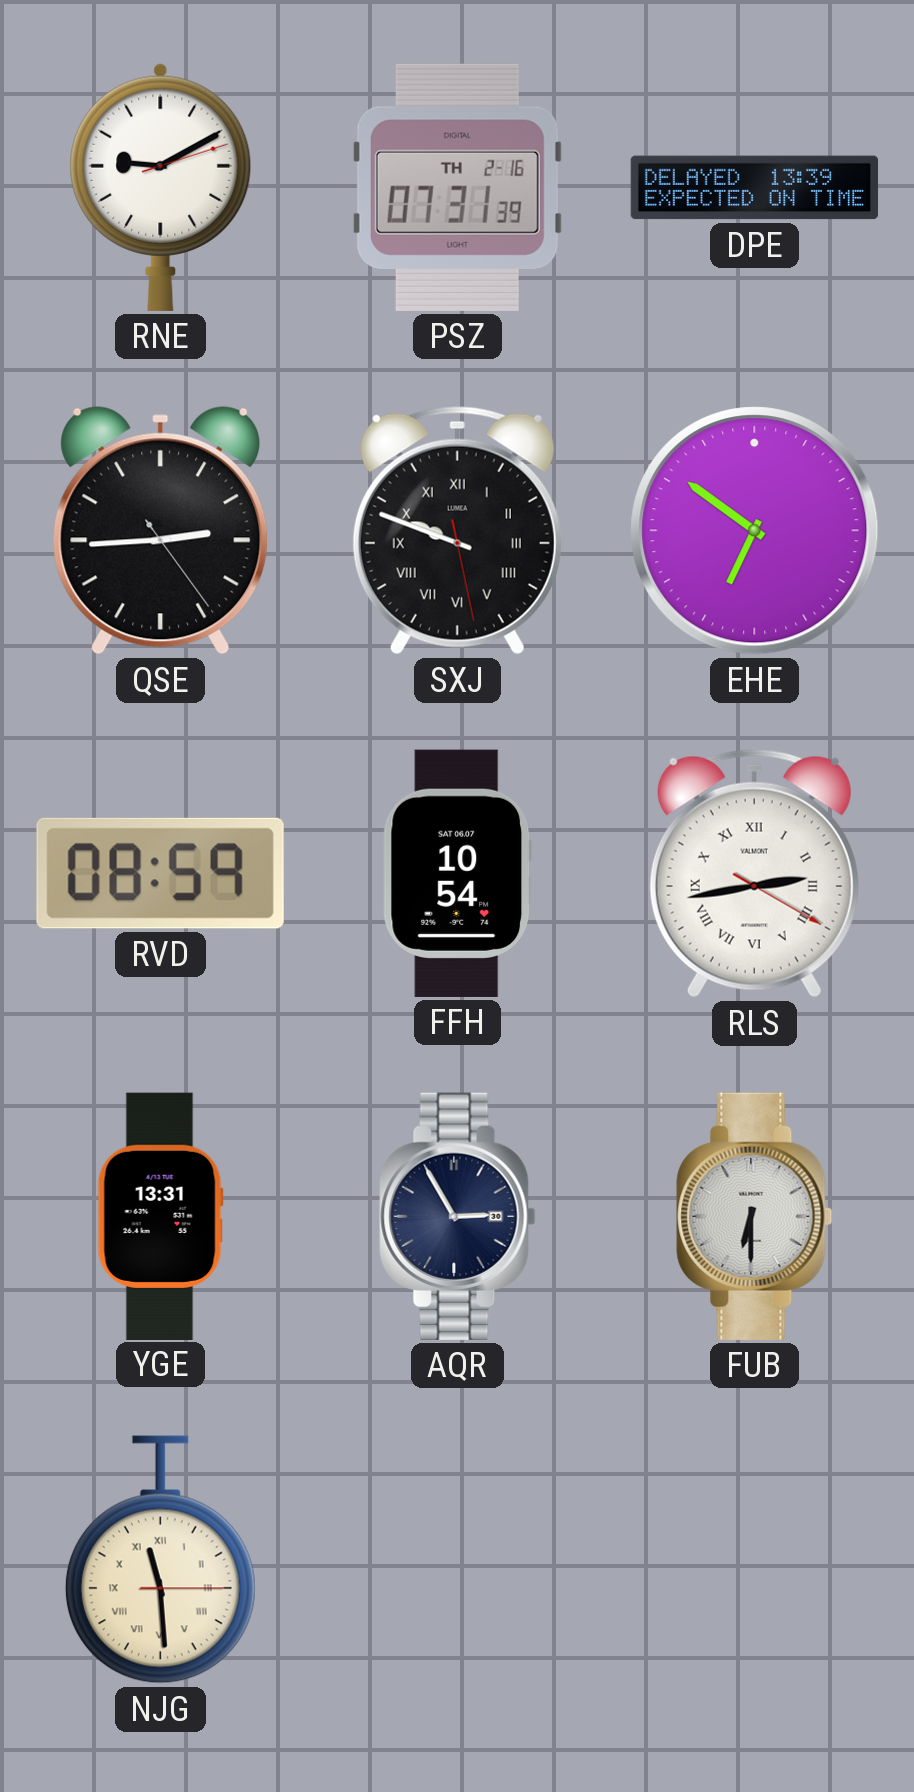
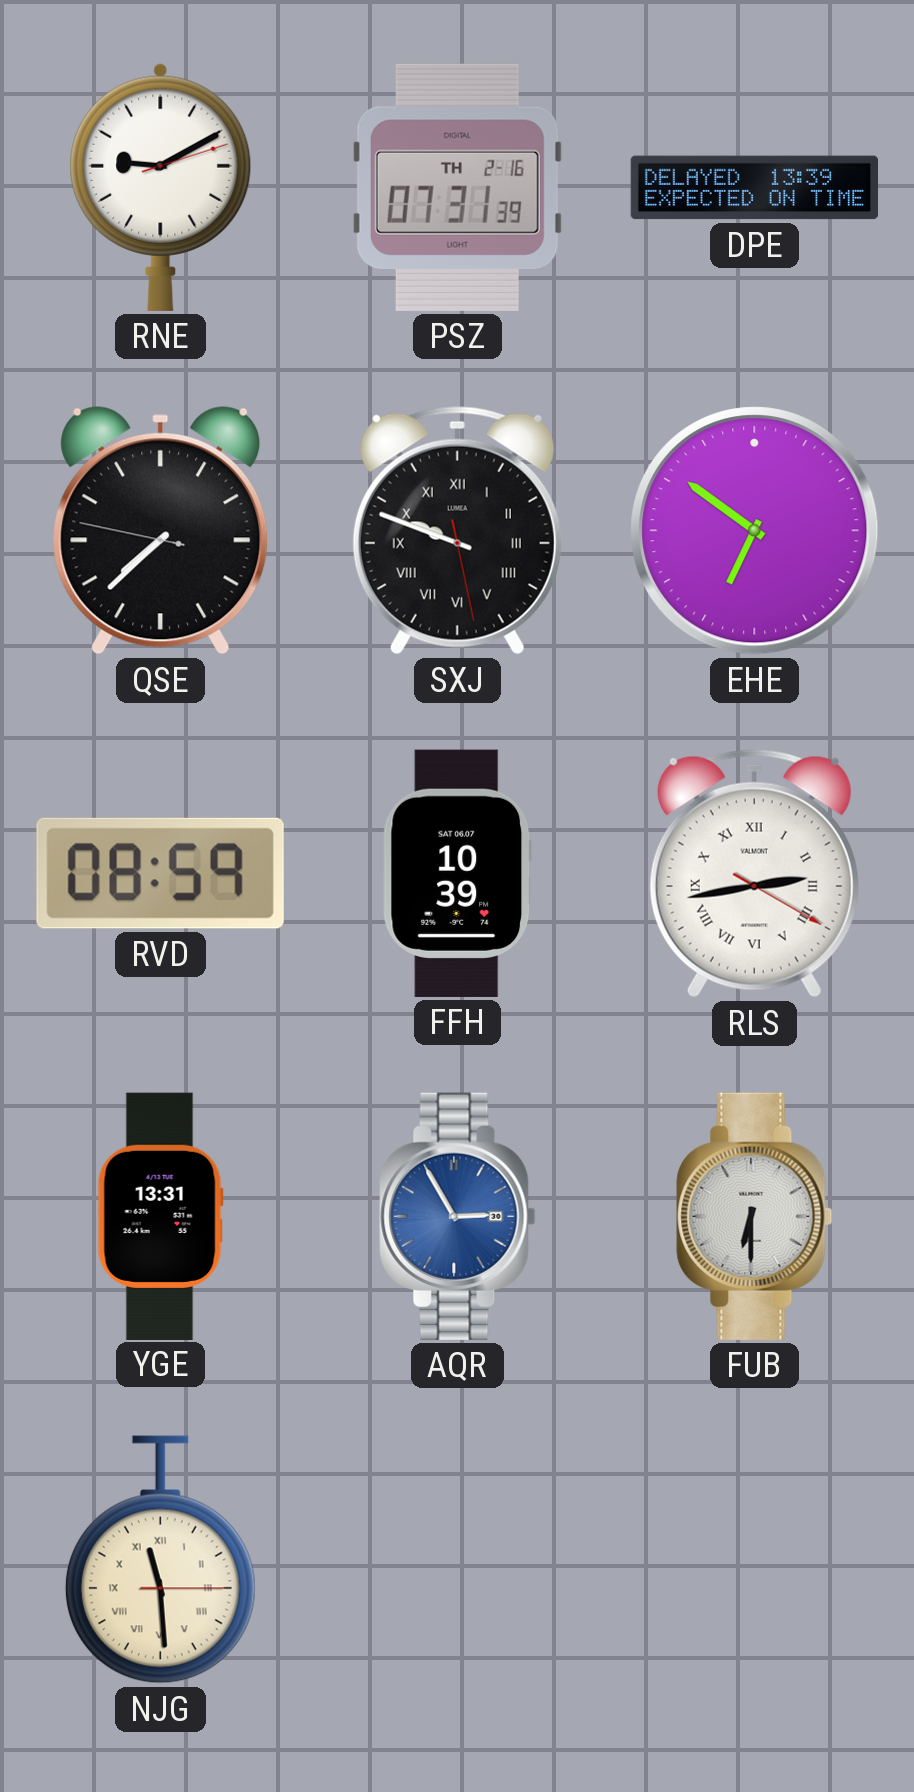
QSE: 2:44 -> 7:37
FFH: 10:54 -> 10:39
AQR dial: navy -> blue
